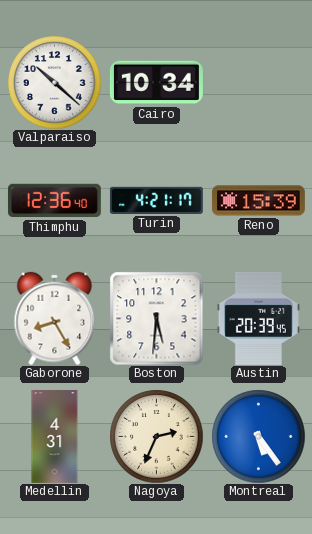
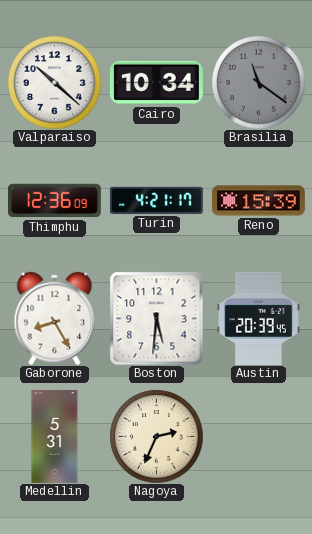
Brasilia: none -> 11:21
Thimphu: 12:36:40 -> 12:36:09
Medellin: 4:31 -> 5:31
Montreal: 5:24 -> none
